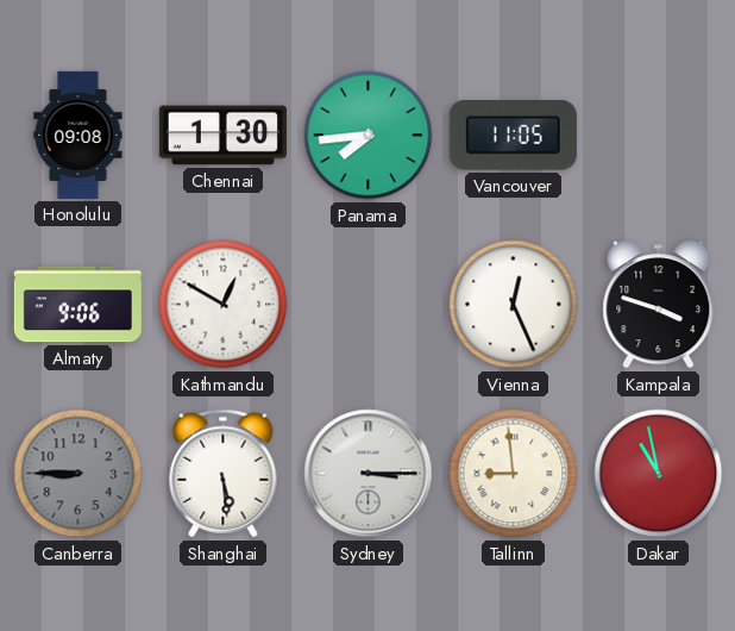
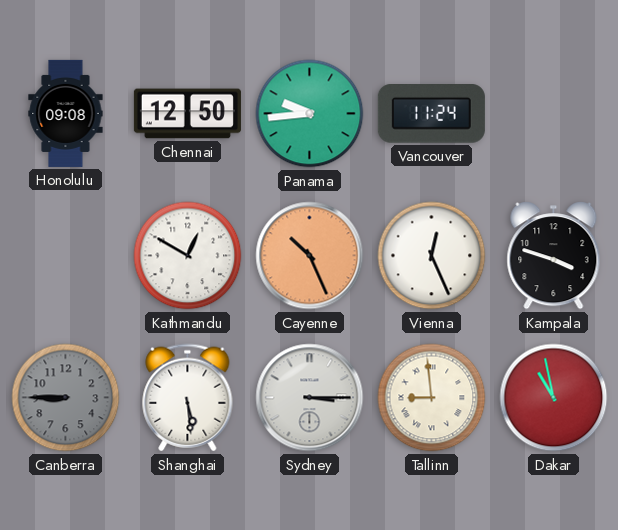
Chennai: 1:30 -> 12:50
Panama: 7:44 -> 9:44
Vancouver: 11:05 -> 11:24
Almaty: 9:06 -> none
Cayenne: none -> 10:26
